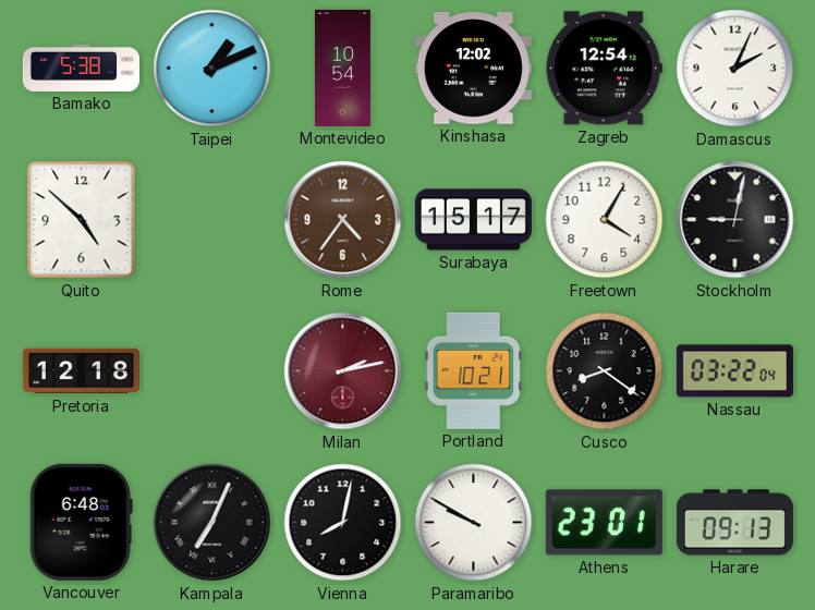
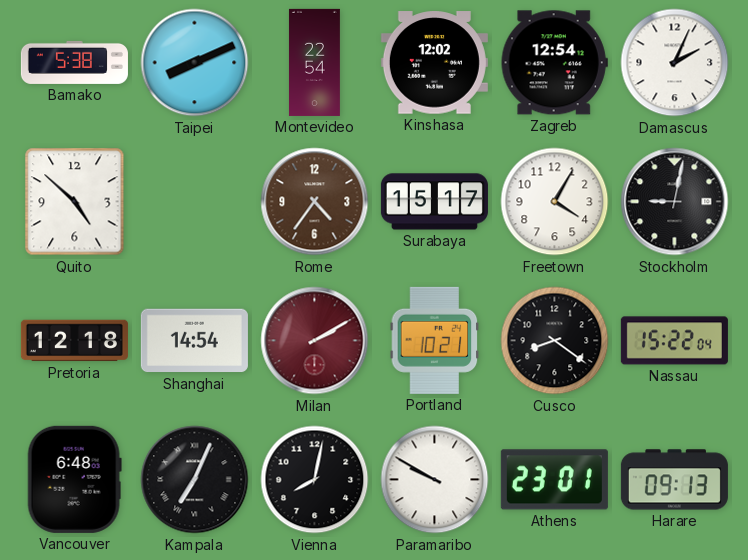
Taipei: 1:11 -> 8:11
Montevideo: 10:54 -> 22:54
Shanghai: none -> 14:54
Milan: 2:13 -> 2:10
Nassau: 03:22 -> 15:22
